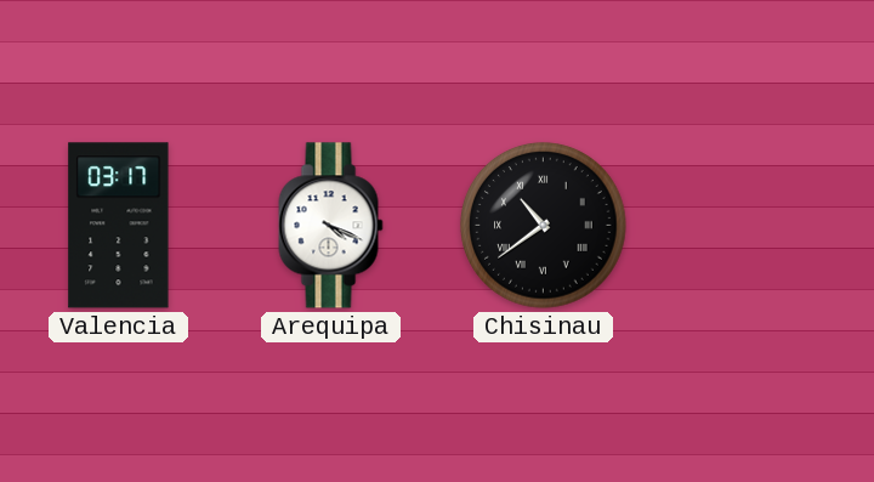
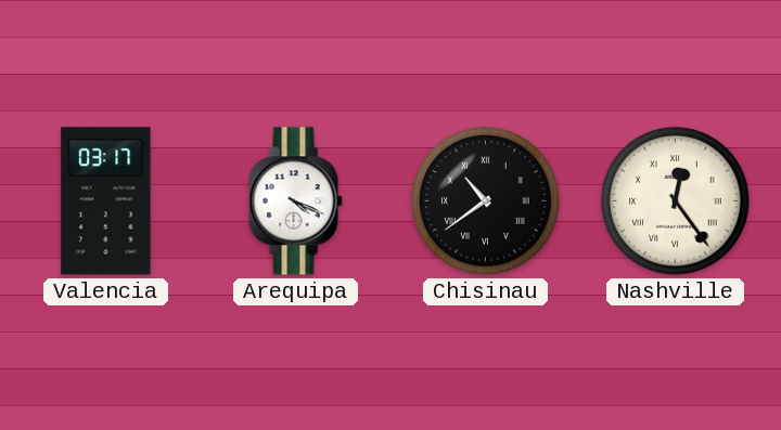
Nashville: none -> 12:24
